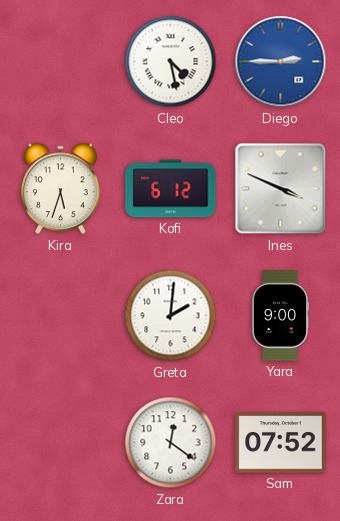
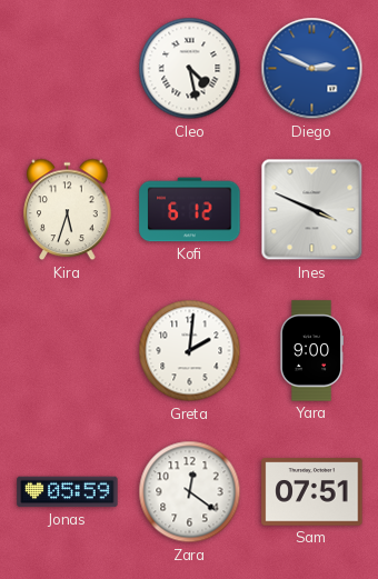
Diego: 2:45 -> 2:49
Jonas: none -> 05:59
Sam: 07:52 -> 07:51
